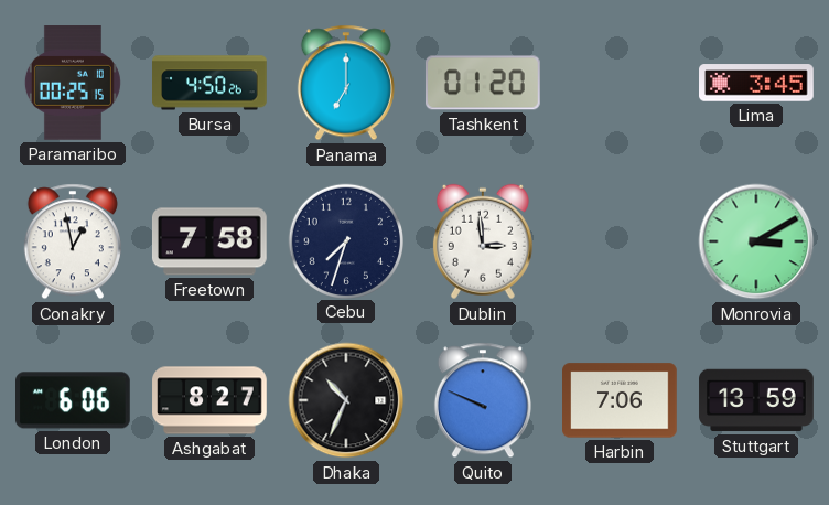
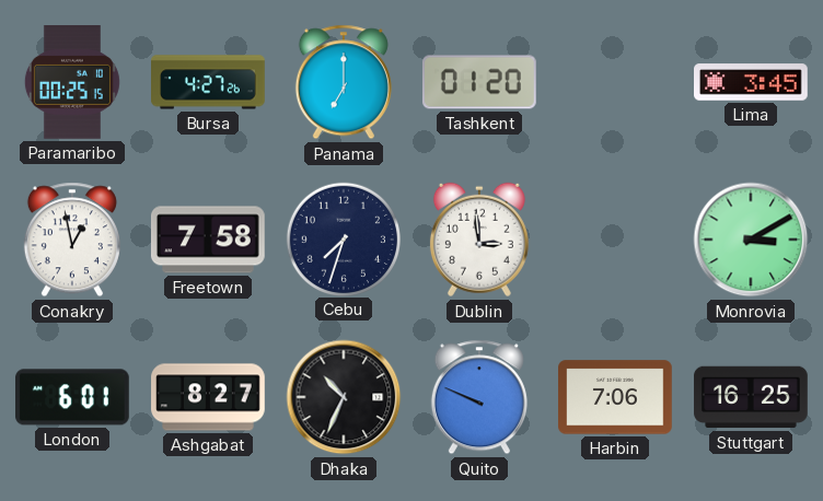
Bursa: 4:50 -> 4:27
London: 6:06 -> 6:01
Stuttgart: 13:59 -> 16:25
